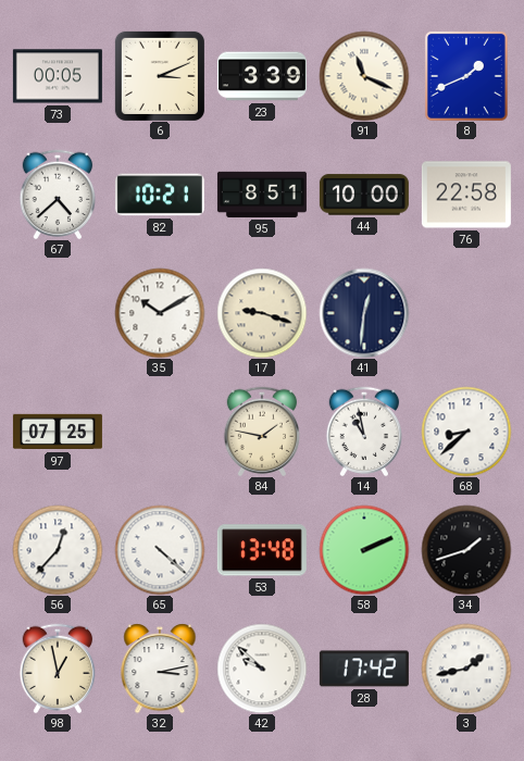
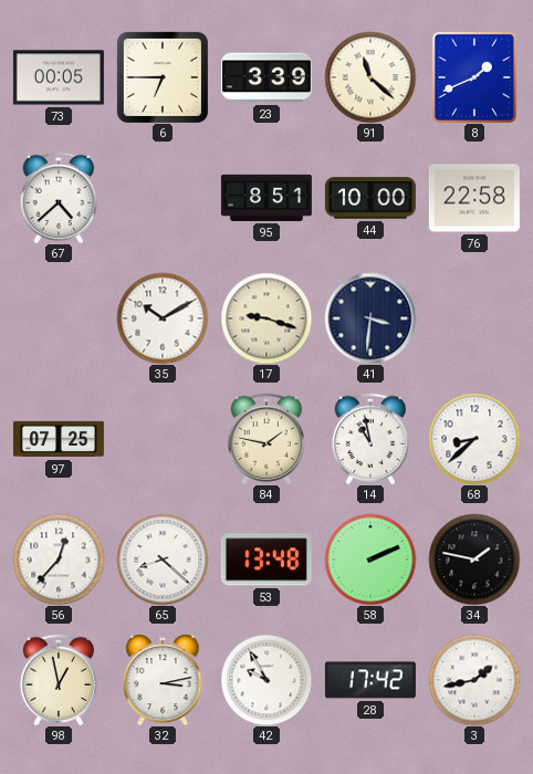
6: 3:11 -> 6:45
91: 11:19 -> 11:22
82: 10:21 -> none
41: 12:31 -> 3:31
65: 4:22 -> 8:22
34: 1:42 -> 1:47
42: 9:52 -> 9:55
